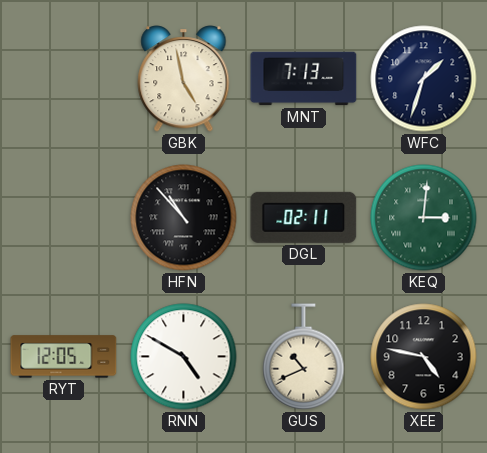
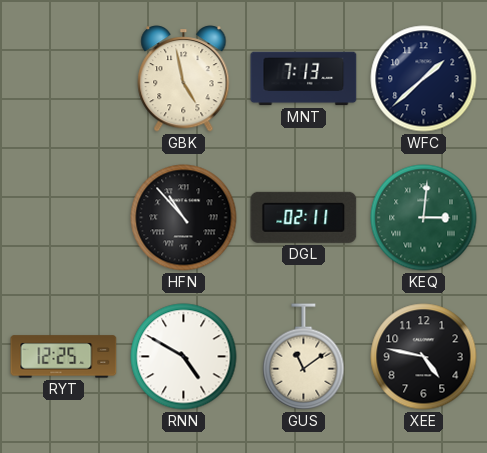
WFC: 1:33 -> 1:38
RYT: 12:05 -> 12:25
GUS: 10:41 -> 11:09
